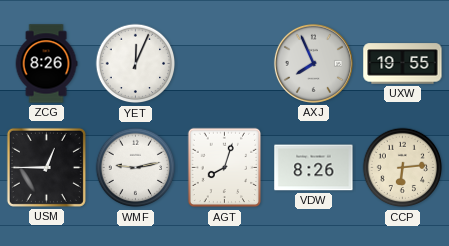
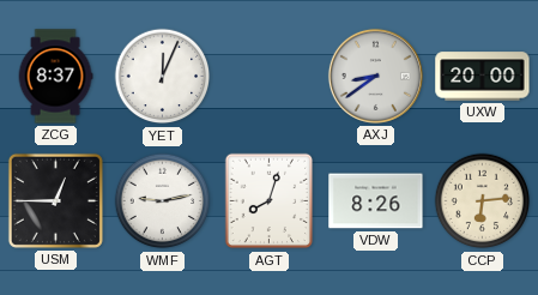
ZCG: 8:26 -> 8:37
AXJ: 7:56 -> 8:39
UXW: 19:55 -> 20:00
